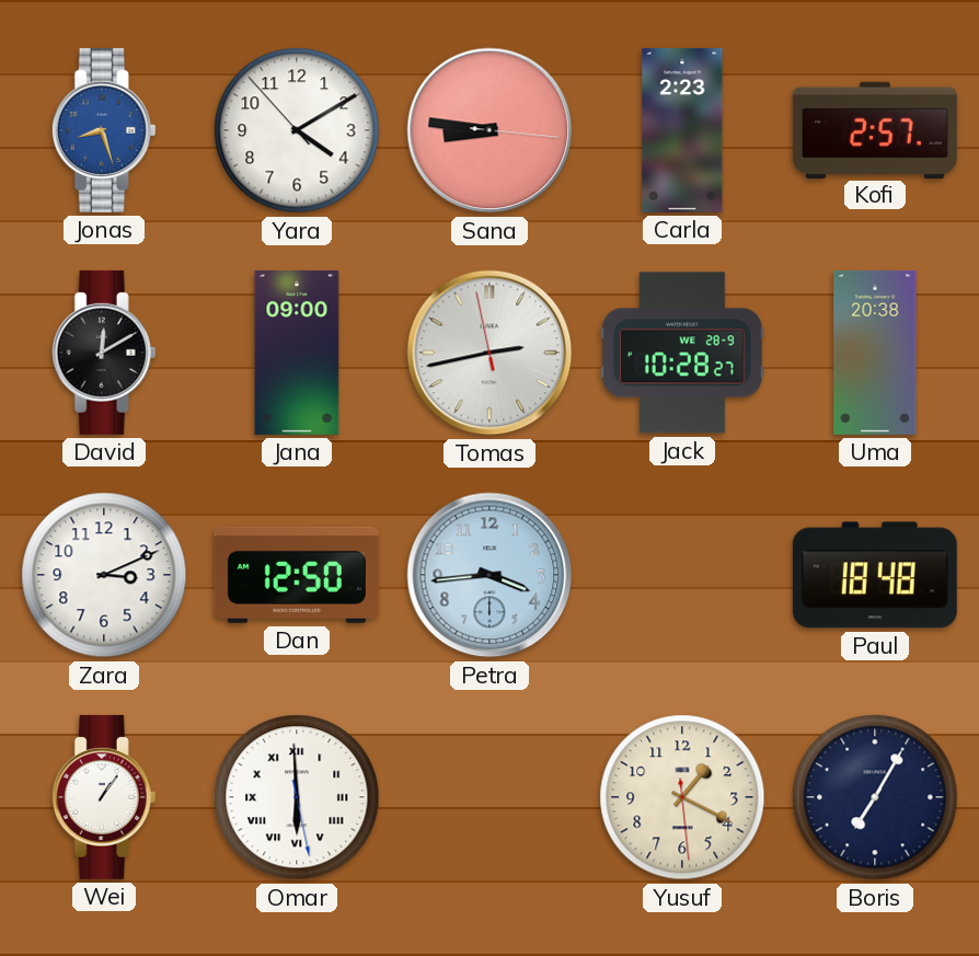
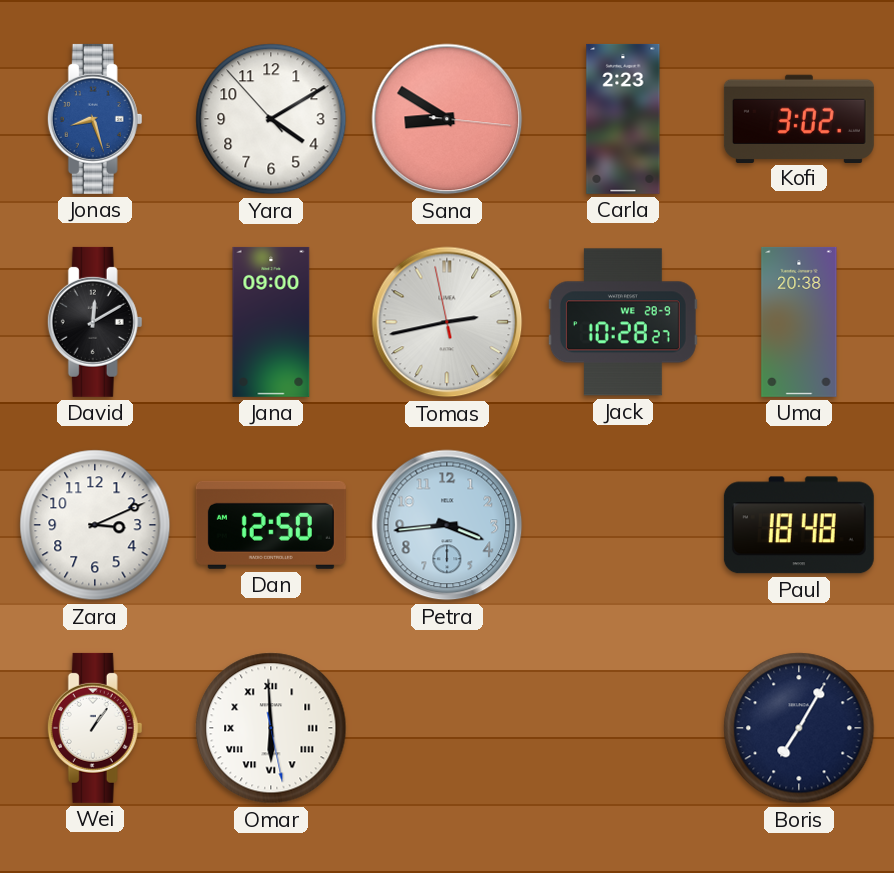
Sana: 8:46 -> 8:50
Kofi: 2:57 -> 3:02
Yusuf: 1:19 -> none
